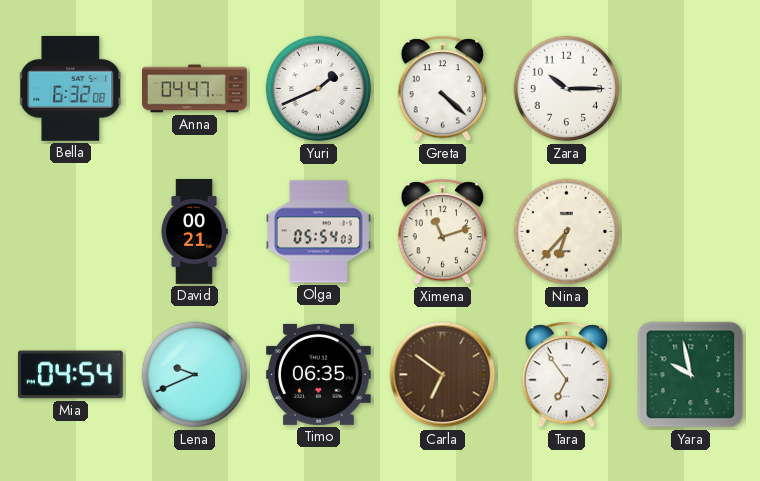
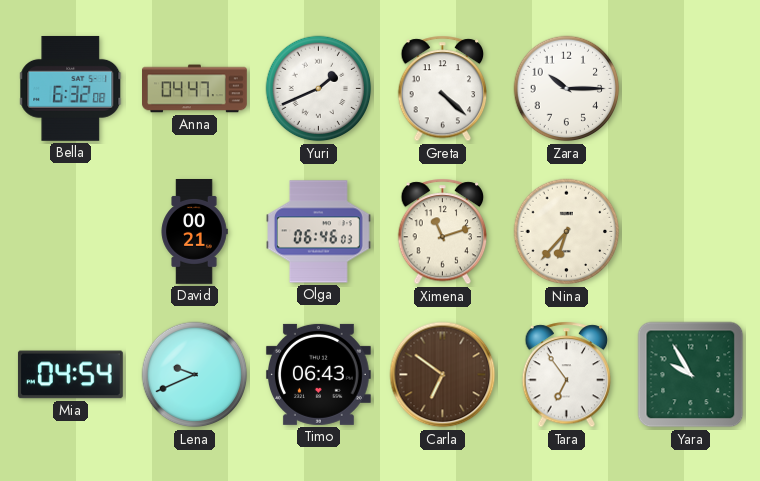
Olga: 05:54 -> 06:46
Timo: 06:35 -> 06:43
Yara: 9:58 -> 9:55
